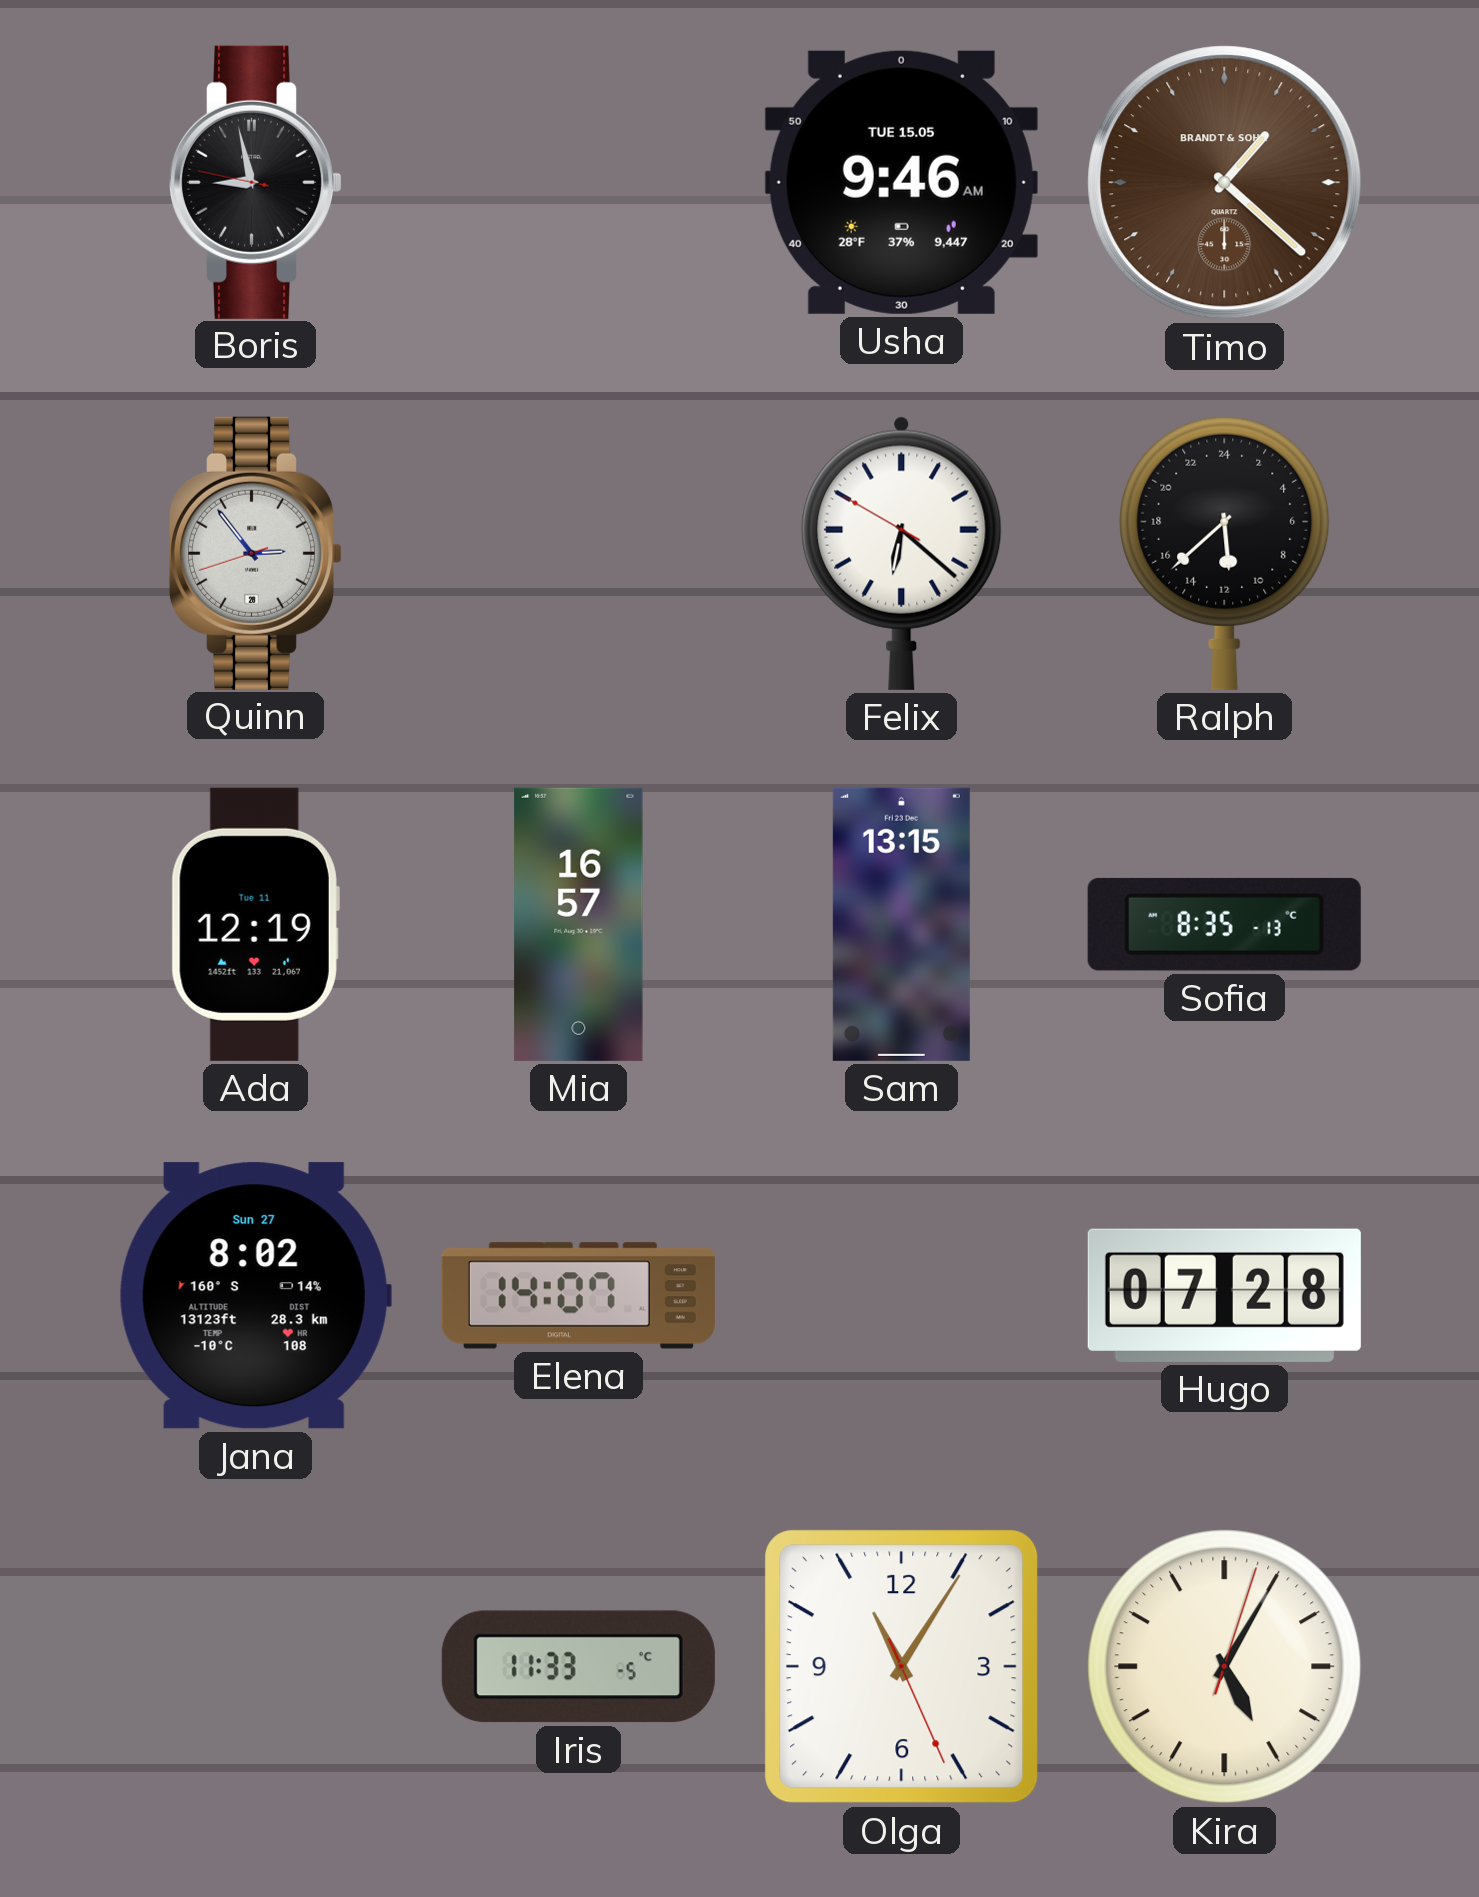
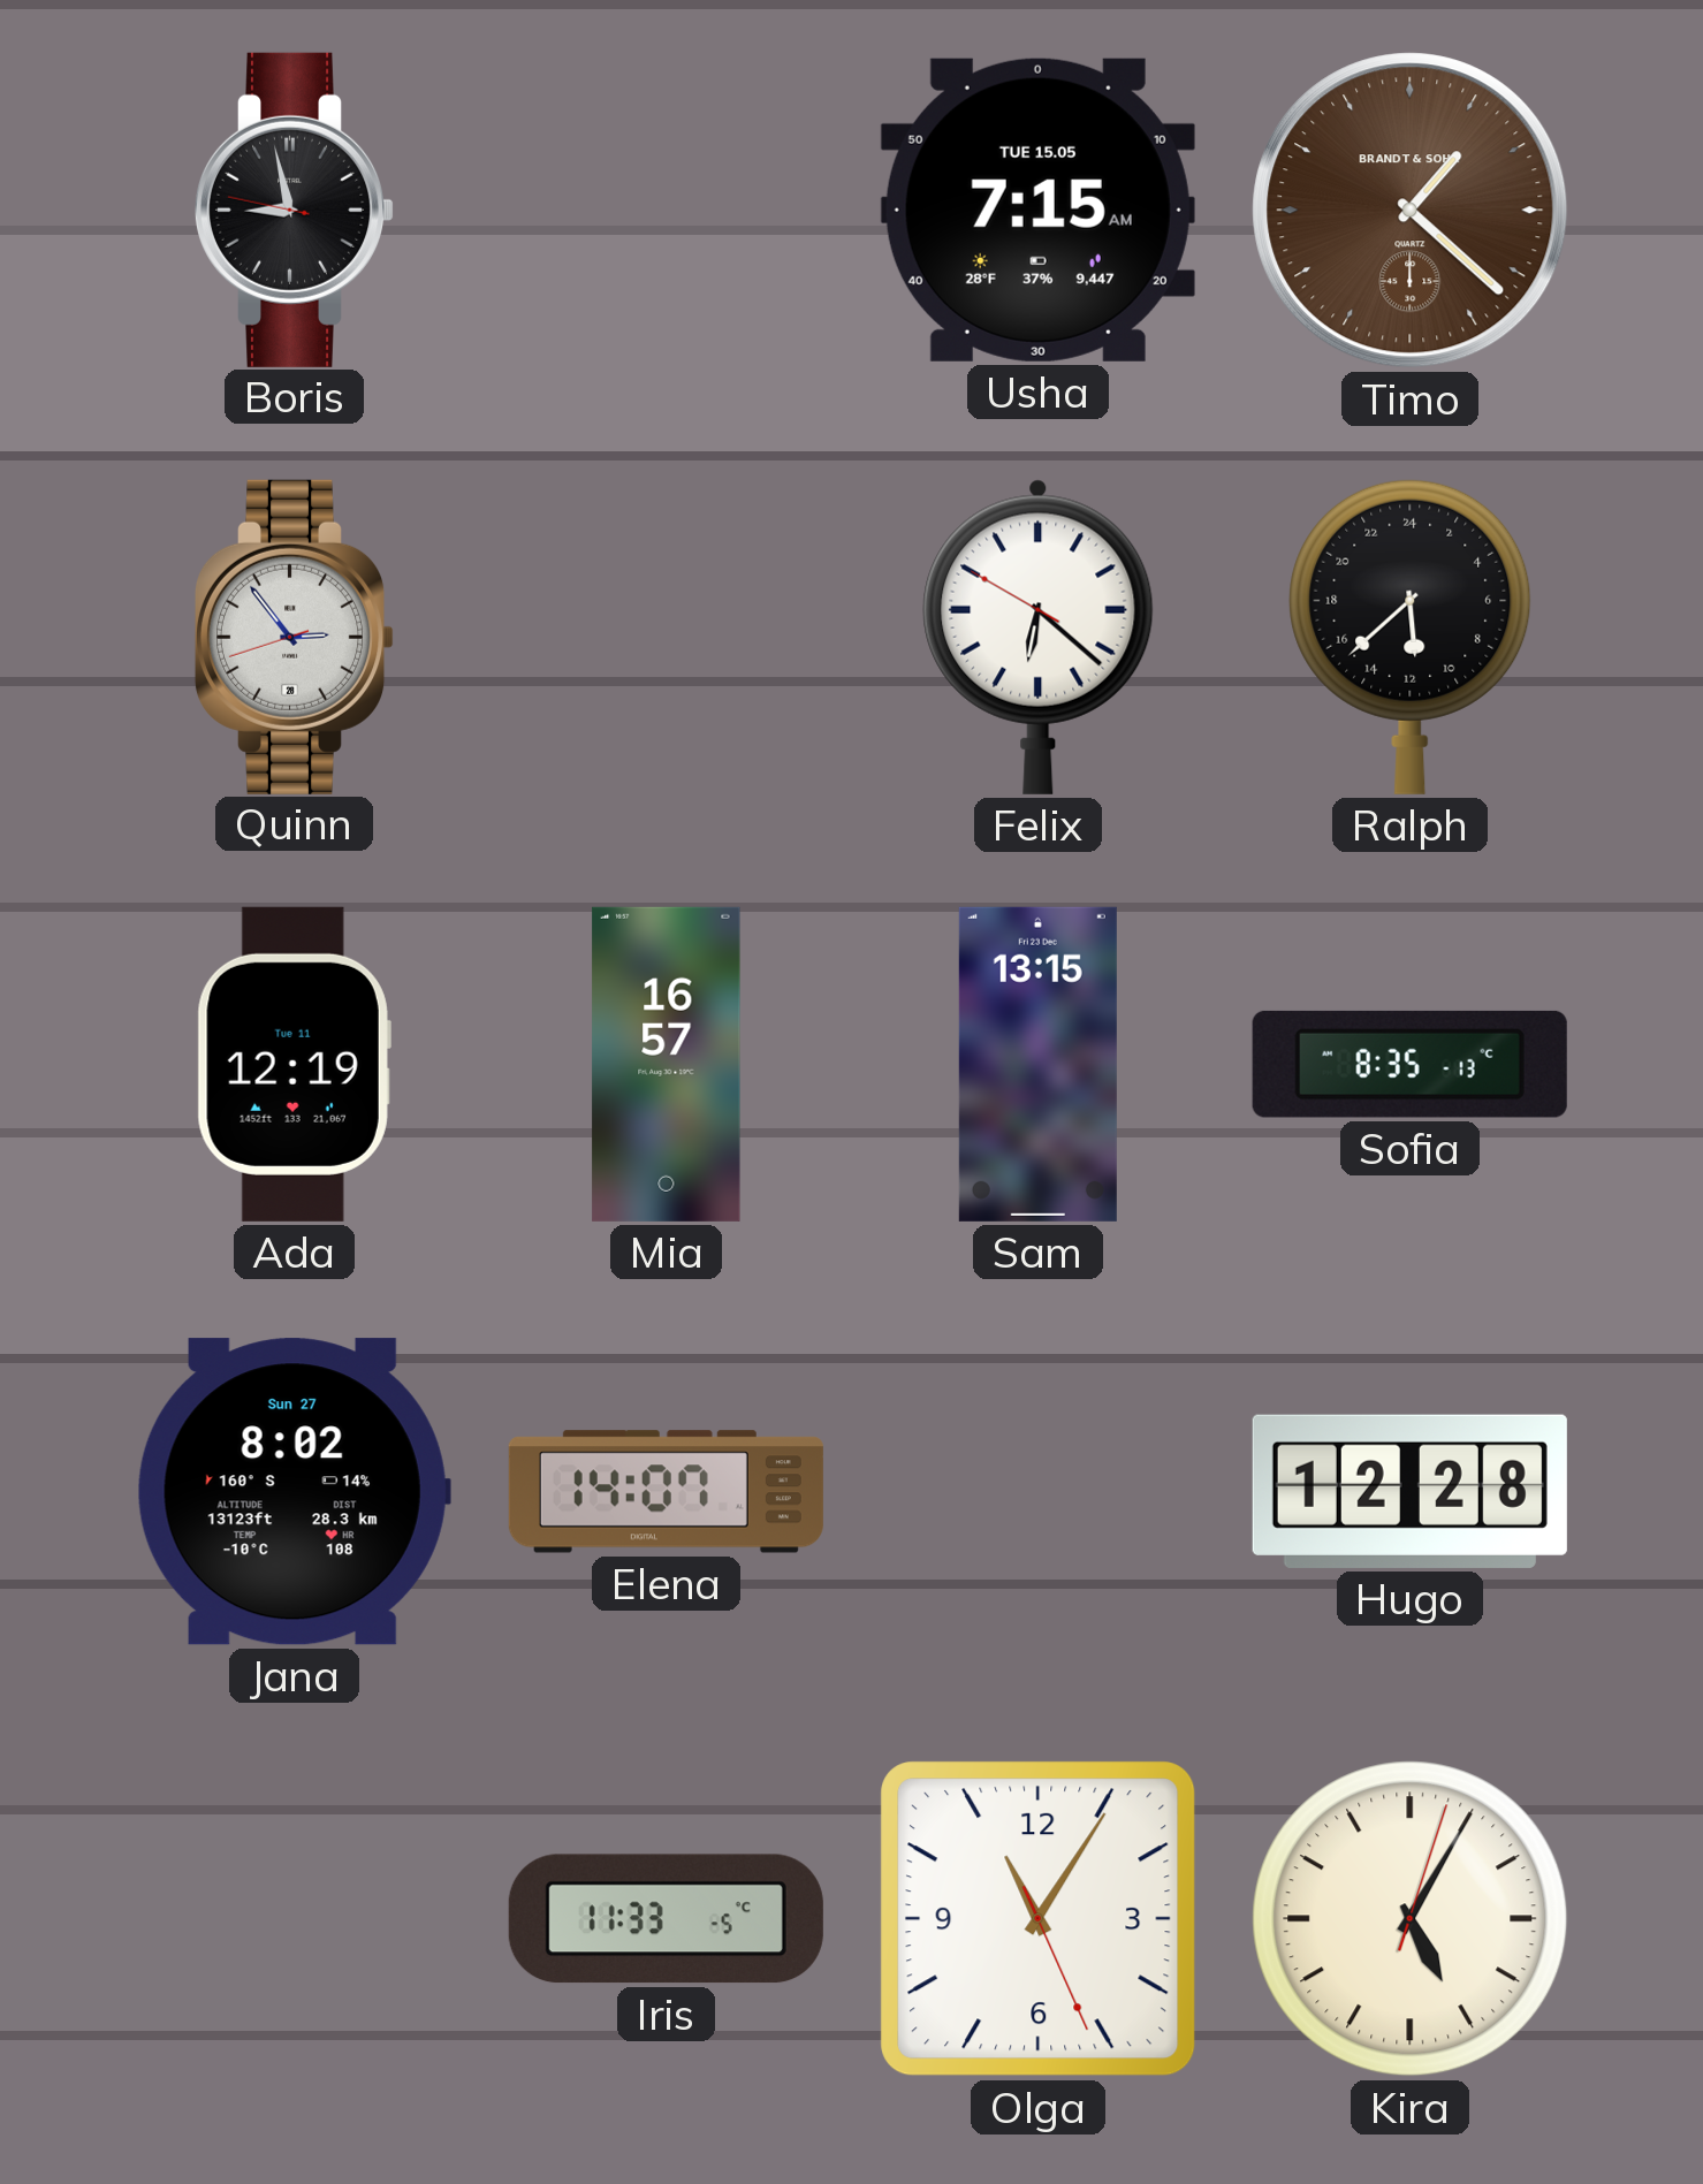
Usha: 9:46 -> 7:15
Hugo: 07:28 -> 12:28
